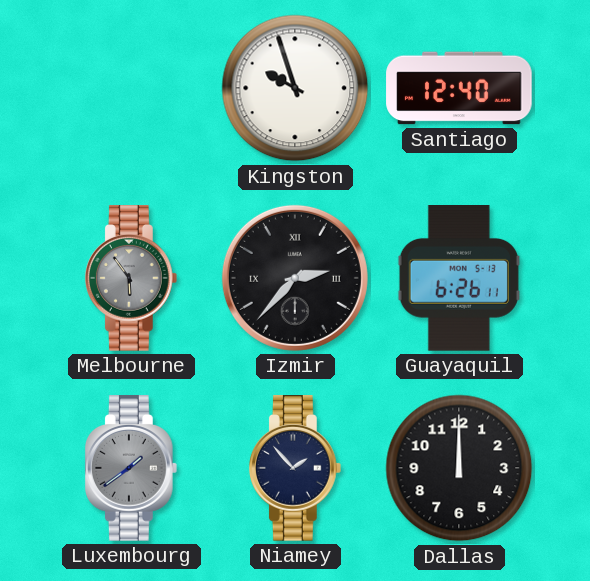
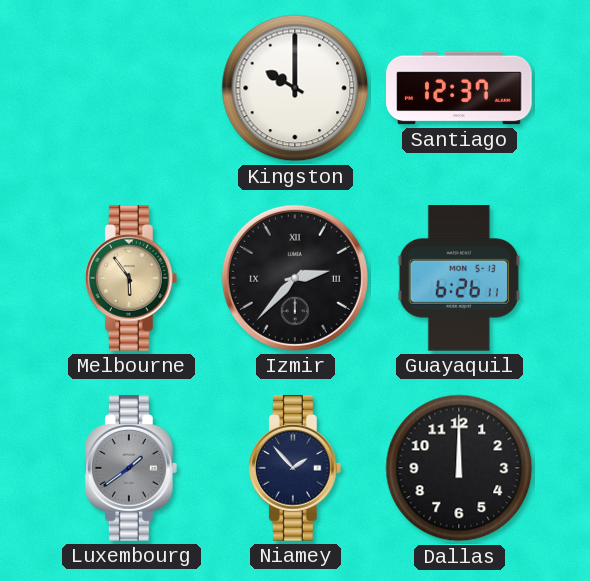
Kingston: 9:57 -> 10:00
Santiago: 12:40 -> 12:37
Melbourne dial: grey -> champagne
